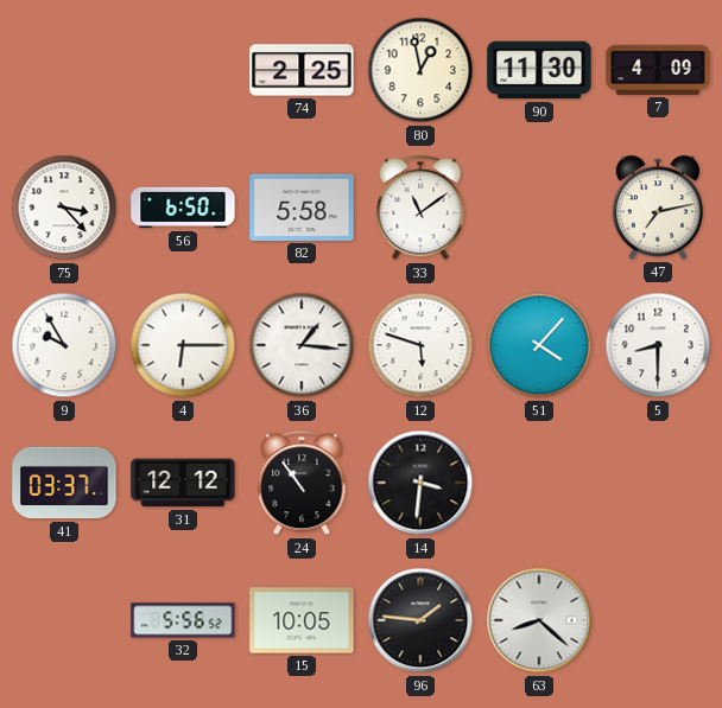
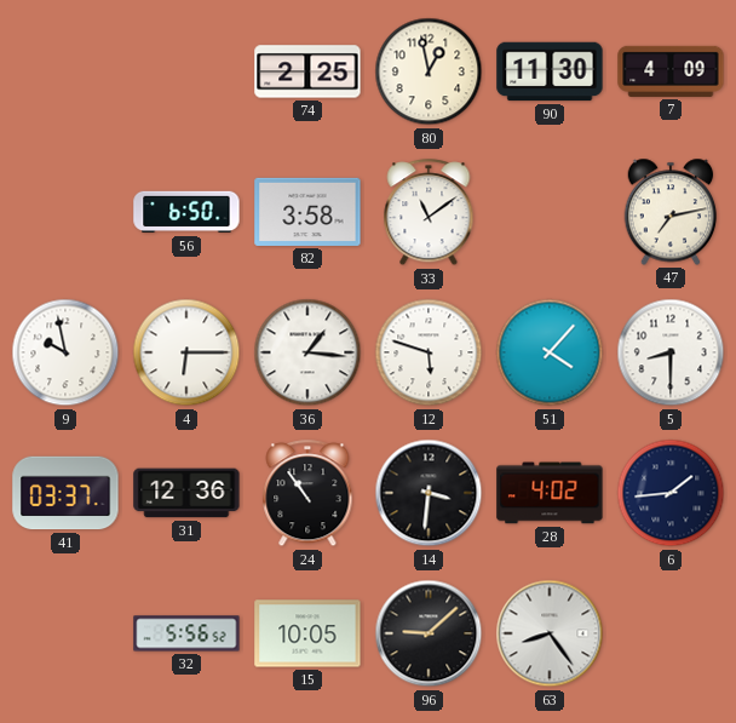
75: 3:23 -> none
82: 5:58 -> 3:58
9: 9:55 -> 9:58
31: 12:12 -> 12:36
28: none -> 4:02
6: none -> 1:44
96: 1:46 -> 9:08
63: 8:22 -> 8:24
